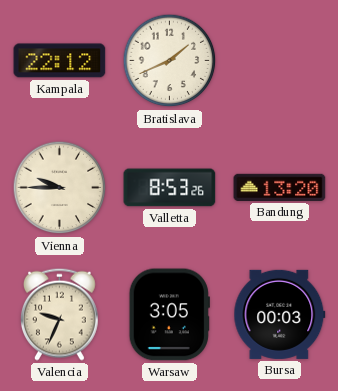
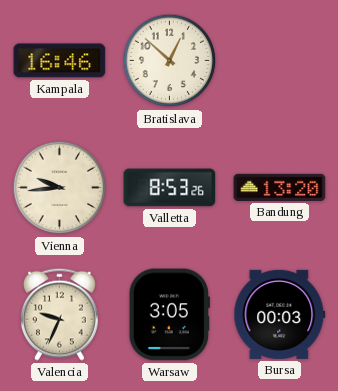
Kampala: 22:12 -> 16:46
Bratislava: 1:41 -> 12:52
Vienna: 9:45 -> 9:44
